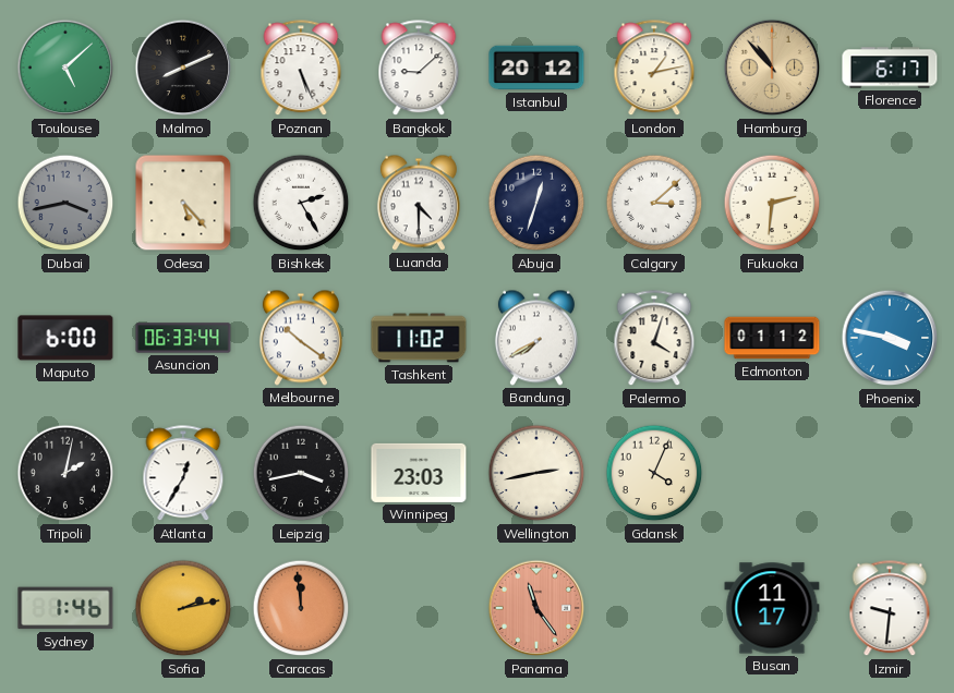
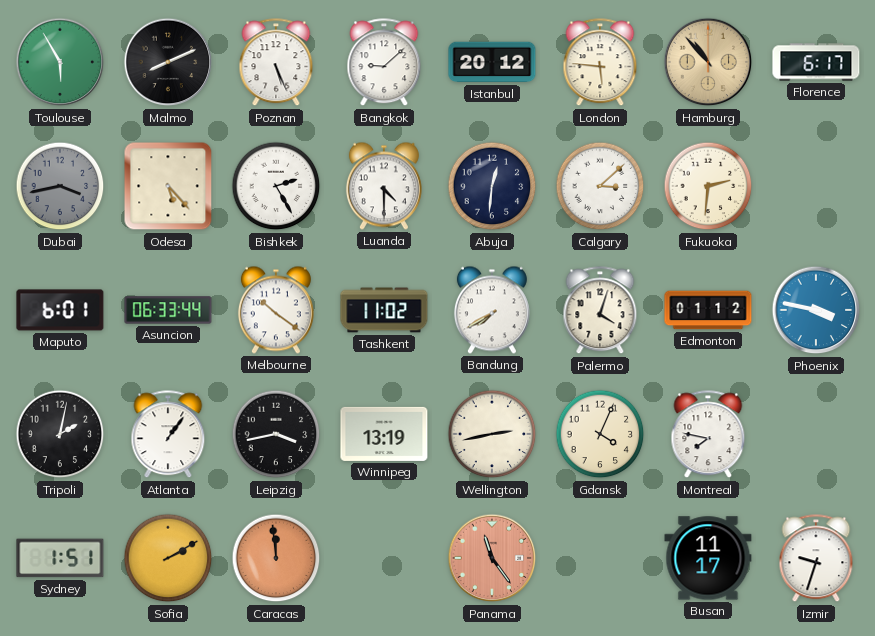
Toulouse: 5:08 -> 5:55
London: 1:13 -> 5:46
Abuja: 12:33 -> 12:31
Maputo: 6:00 -> 6:01
Atlanta: 12:35 -> 1:06
Winnipeg: 23:03 -> 13:19
Montreal: none -> 7:47
Sydney: 1:46 -> 1:51
Sofia: 2:13 -> 2:10
Izmir: 9:31 -> 9:33
